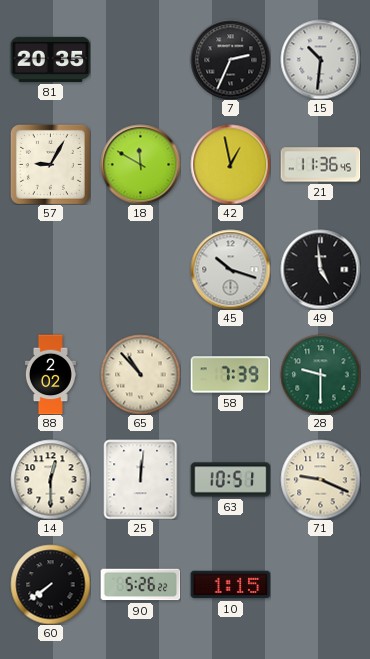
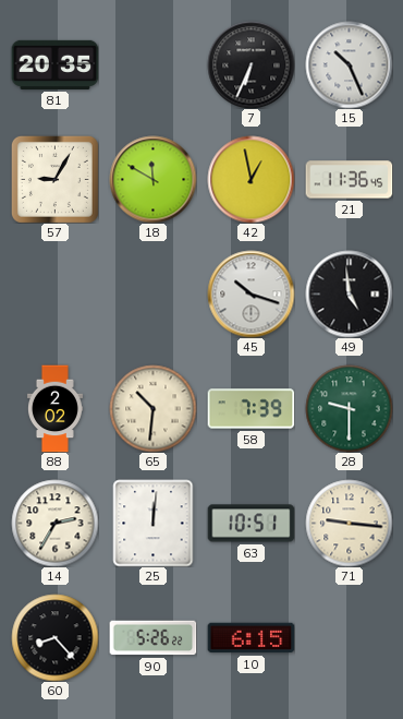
7: 2:34 -> 6:34
15: 10:31 -> 10:26
65: 10:53 -> 10:31
14: 12:30 -> 2:35
71: 9:19 -> 9:16
60: 7:39 -> 8:23
10: 1:15 -> 6:15
